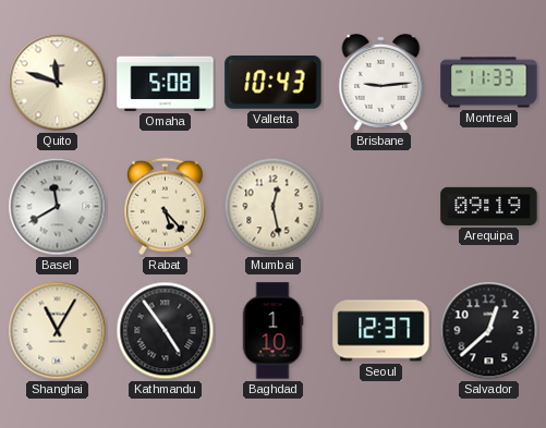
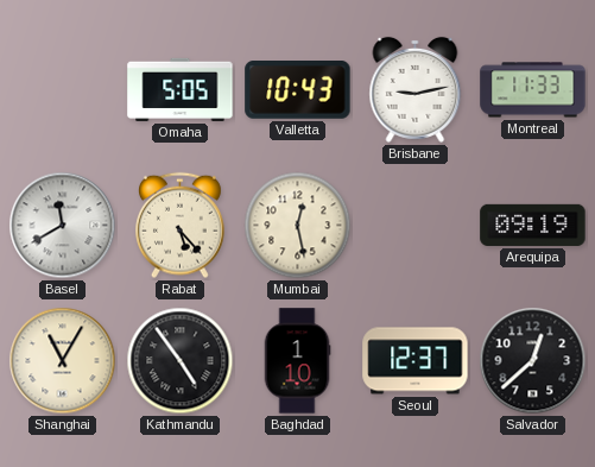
Quito: 11:48 -> none
Omaha: 5:08 -> 5:05
Brisbane: 9:14 -> 9:13
